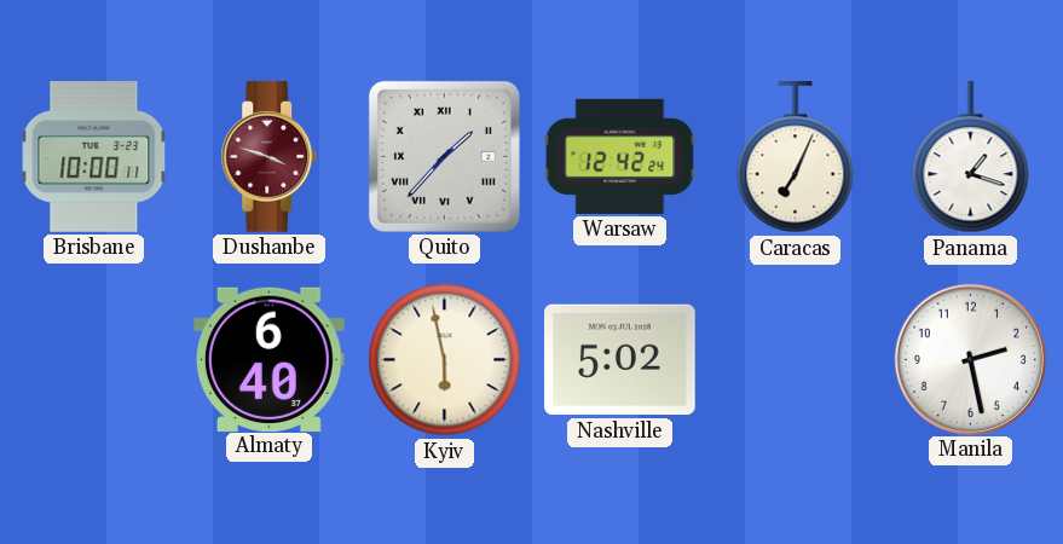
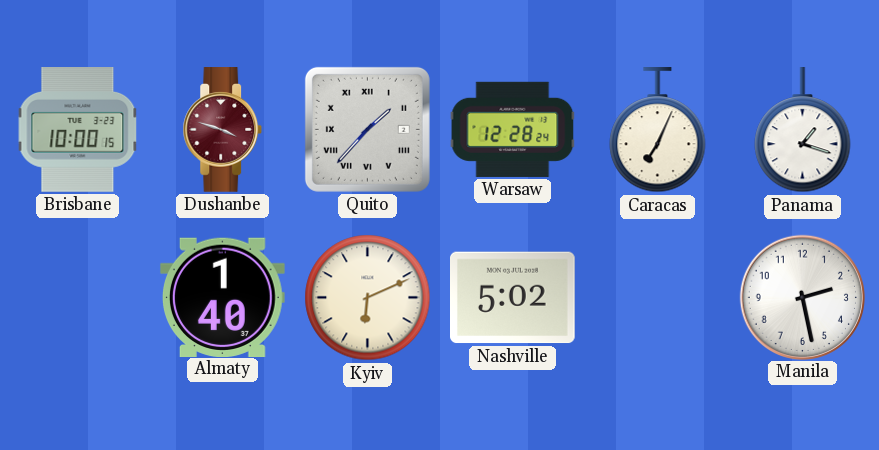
Brisbane: 10:00:11 -> 10:00:15
Warsaw: 12:42 -> 12:28
Almaty: 6:40 -> 1:40
Kyiv: 5:58 -> 6:11
